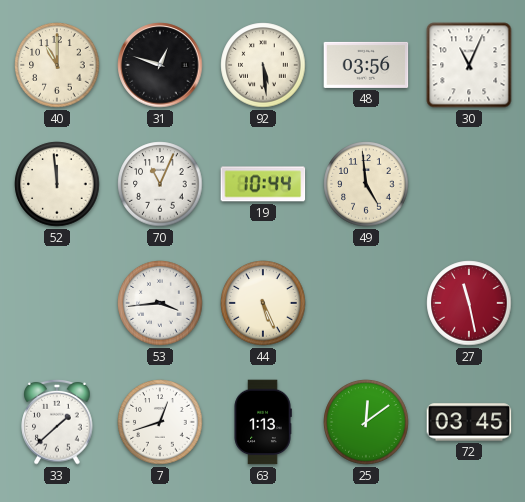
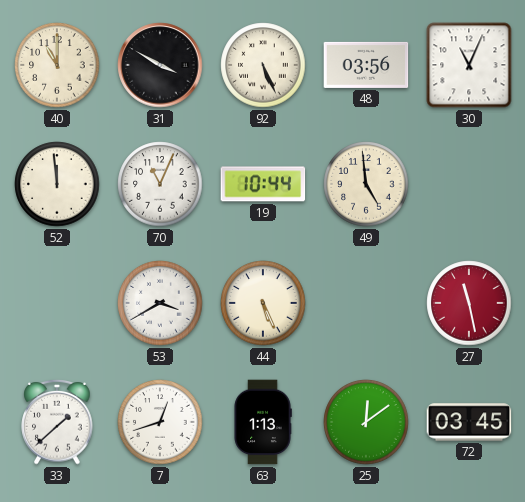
31: 12:48 -> 3:50
92: 5:29 -> 5:26
53: 3:44 -> 3:40
